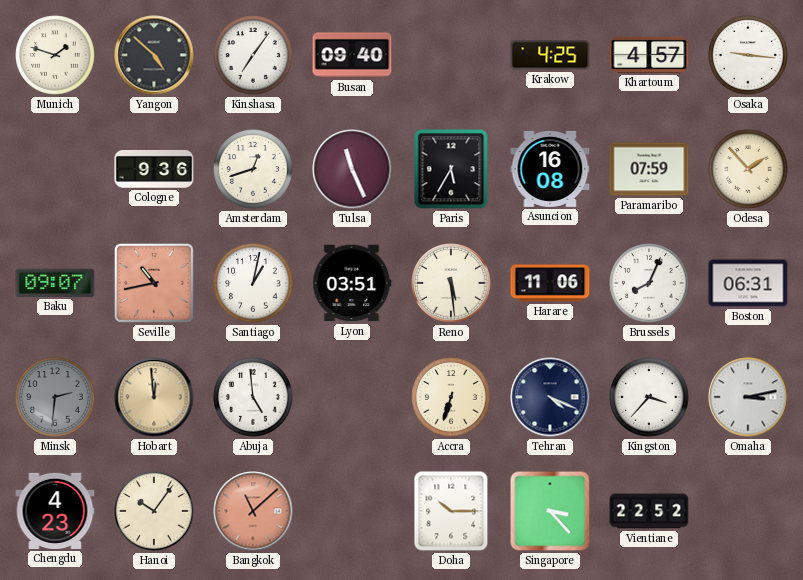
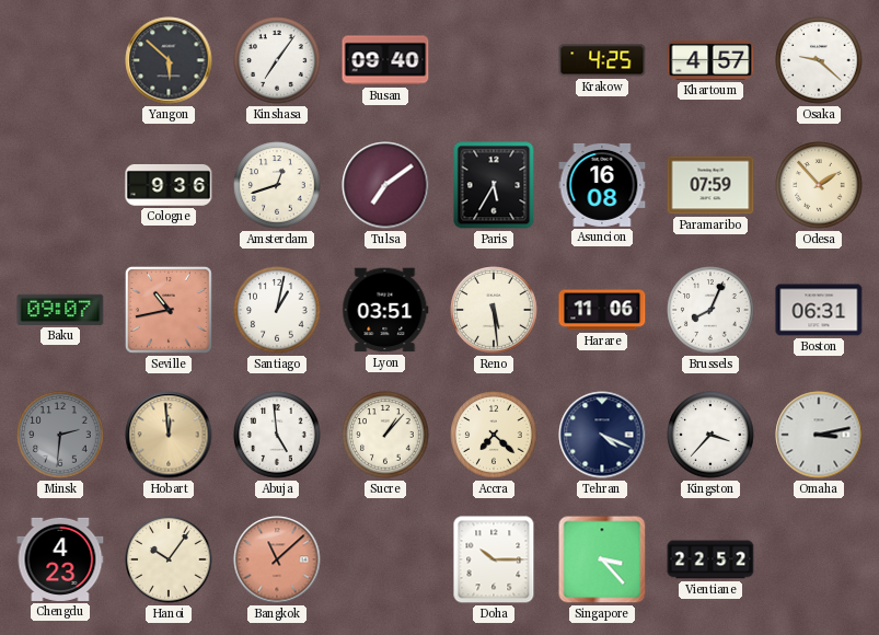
Munich: 1:48 -> none
Yangon: 4:52 -> 5:52
Osaka: 9:16 -> 9:22
Tulsa: 11:26 -> 7:09
Sucre: none -> 1:07
Accra: 6:33 -> 7:22
